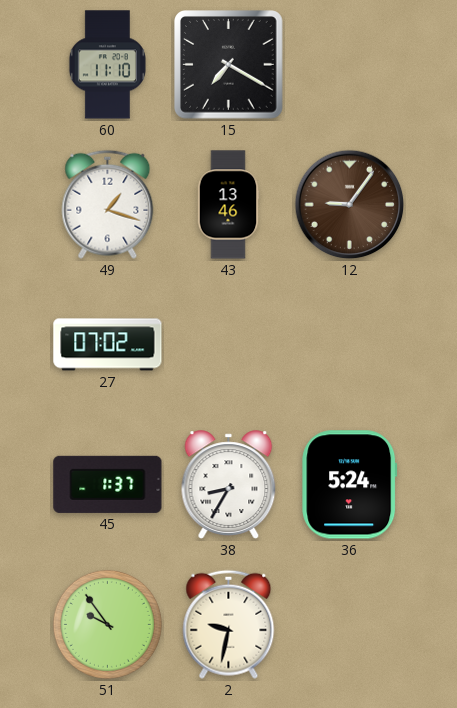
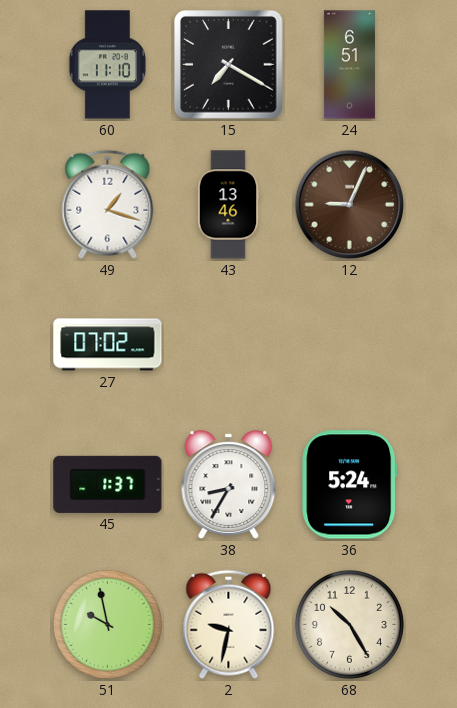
24: none -> 6:51
12: 9:06 -> 9:04
51: 9:54 -> 9:58
68: none -> 10:25
